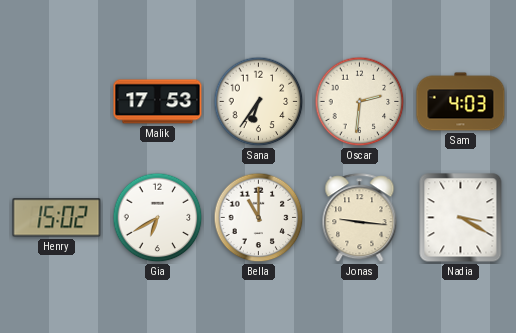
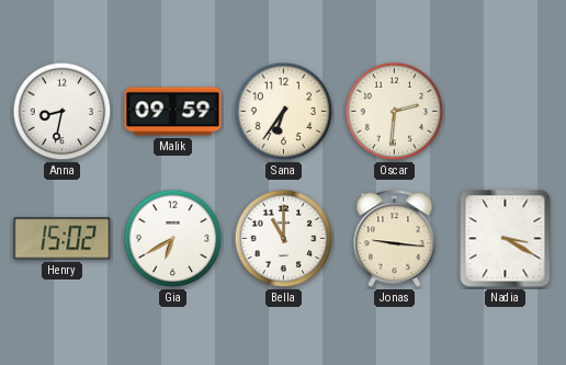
Anna: none -> 8:32
Malik: 17:53 -> 09:59
Sam: 4:03 -> none
